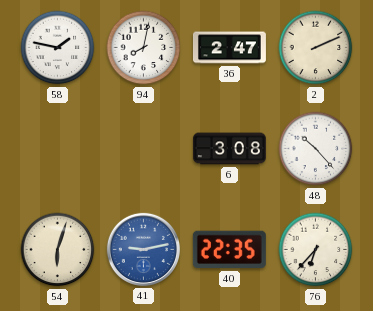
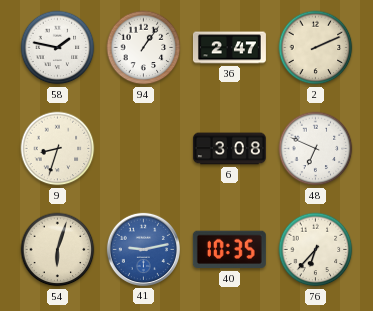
94: 8:02 -> 1:06
9: none -> 8:33
48: 10:23 -> 6:49
40: 22:35 -> 10:35
